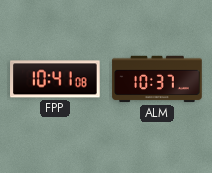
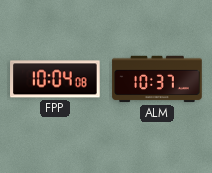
FPP: 10:41 -> 10:04
